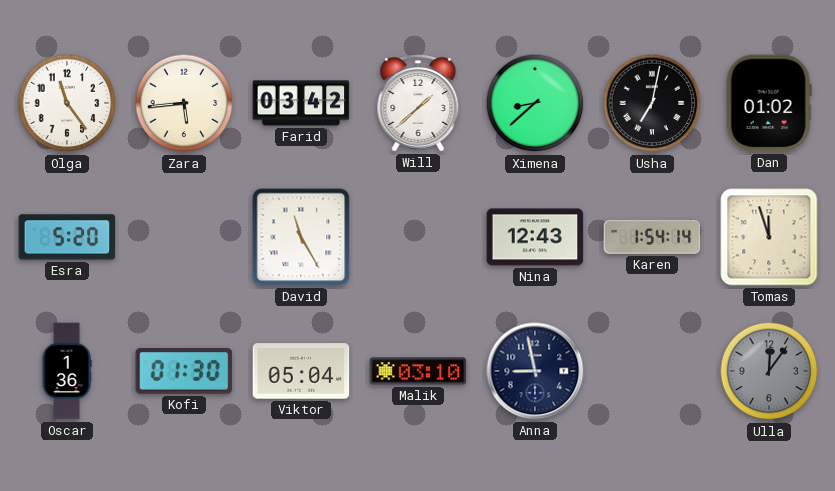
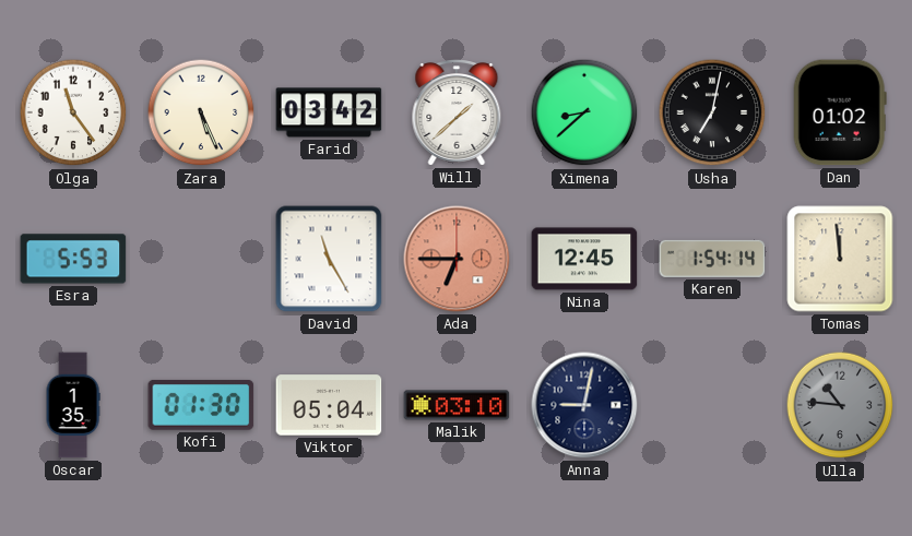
Zara: 5:44 -> 5:26
Esra: 5:20 -> 5:53
Ada: none -> 6:45
Nina: 12:43 -> 12:45
Tomas: 11:57 -> 11:59
Oscar: 1:36 -> 1:35
Anna: 8:58 -> 9:02
Ulla: 12:06 -> 10:46
